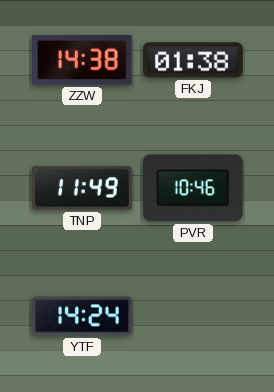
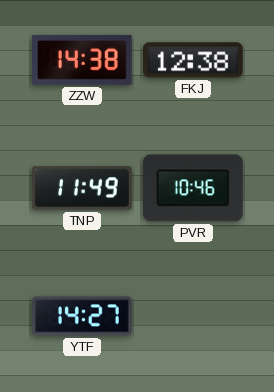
FKJ: 01:38 -> 12:38
YTF: 14:24 -> 14:27
